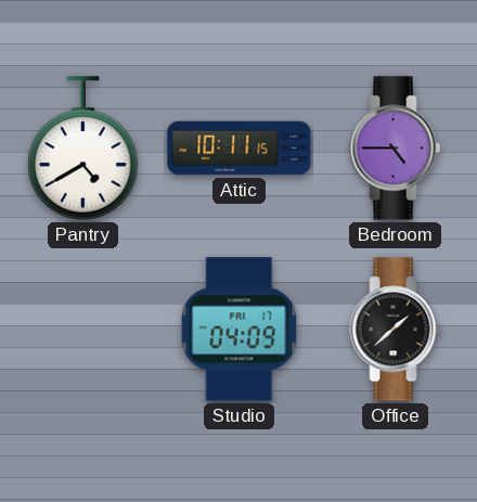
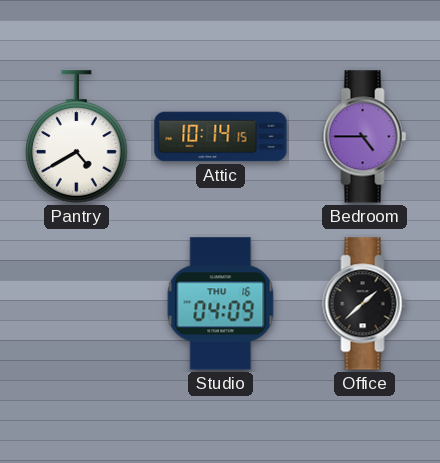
Attic: 10:11 -> 10:14
Studio date: FRI 17 -> THU 16
